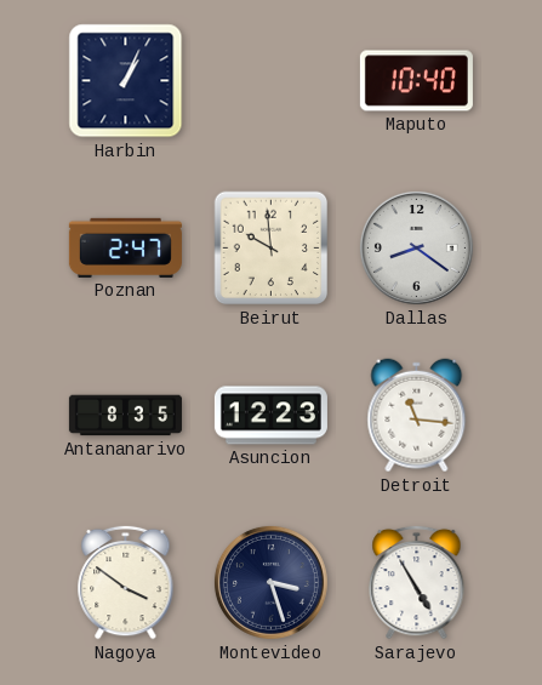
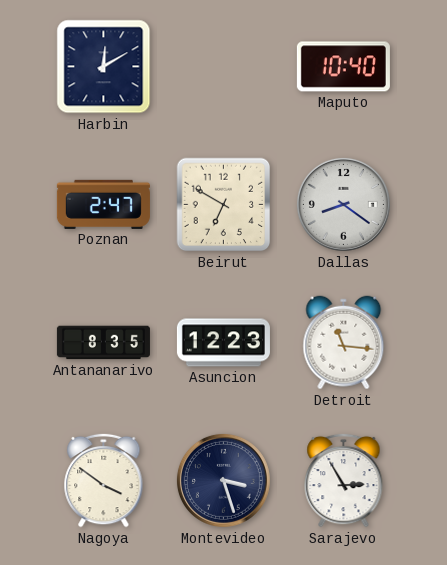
Harbin: 1:04 -> 12:10
Beirut: 9:59 -> 6:50
Sarajevo: 4:55 -> 2:55
